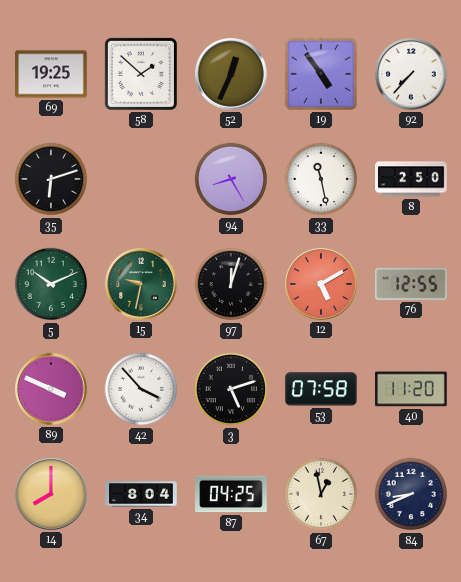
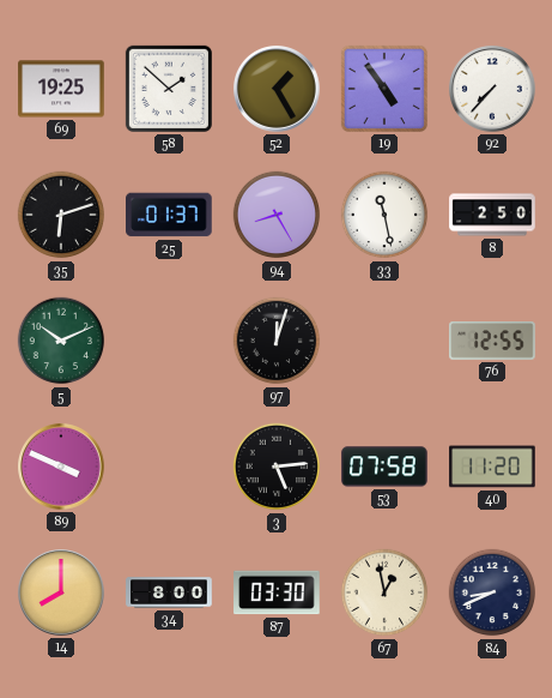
52: 12:34 -> 1:25
25: none -> 01:37
15: 9:32 -> none
12: 5:10 -> none
42: 3:53 -> none
3: 5:12 -> 5:14
34: 8:04 -> 8:00
87: 04:25 -> 03:30
